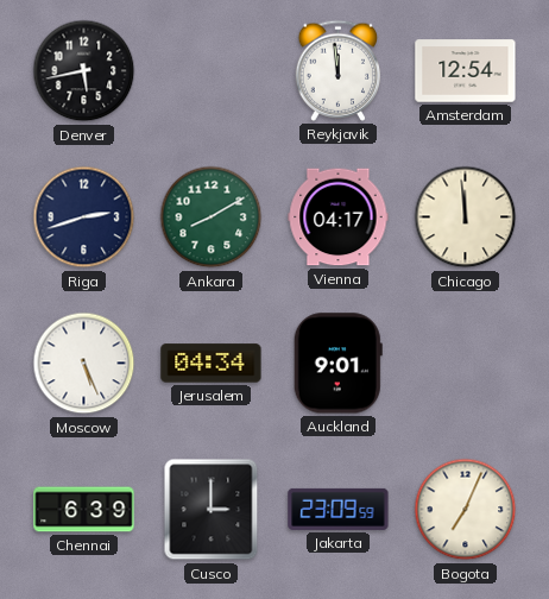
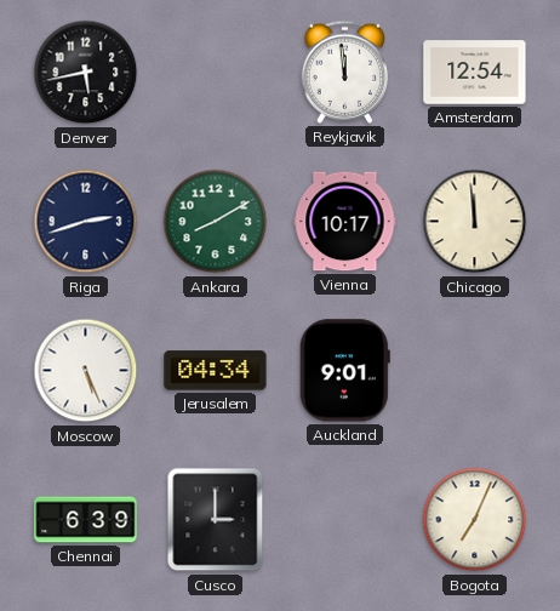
Vienna: 04:17 -> 10:17
Jakarta: 23:09 -> none
